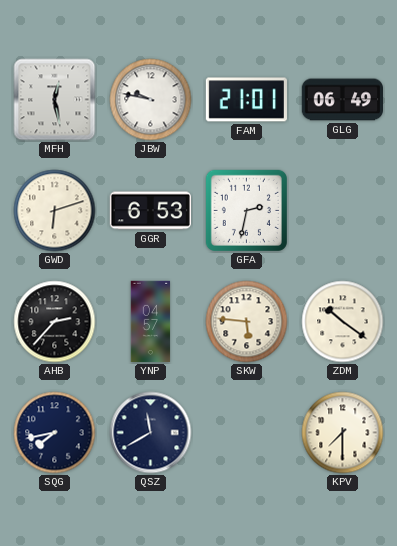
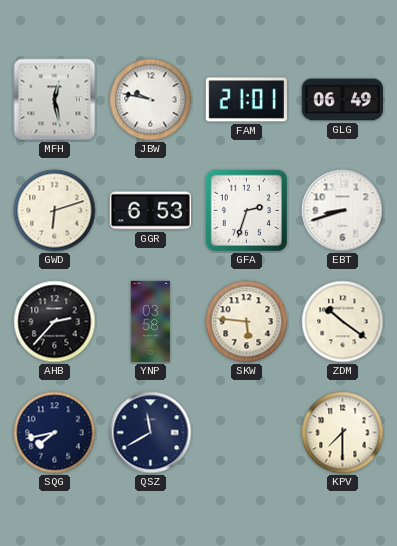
GFA: 2:32 -> 2:33
EBT: none -> 8:42
YNP: 04:57 -> 03:58
